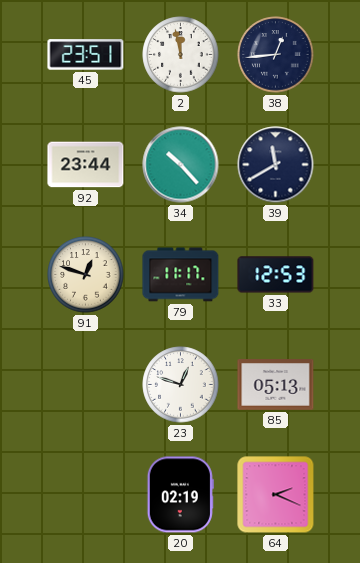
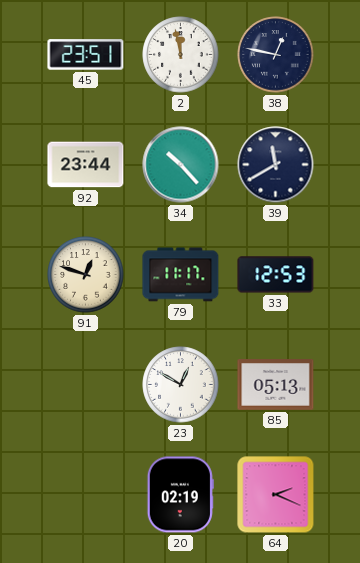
38: 12:44 -> 12:47
23: 12:48 -> 12:50
